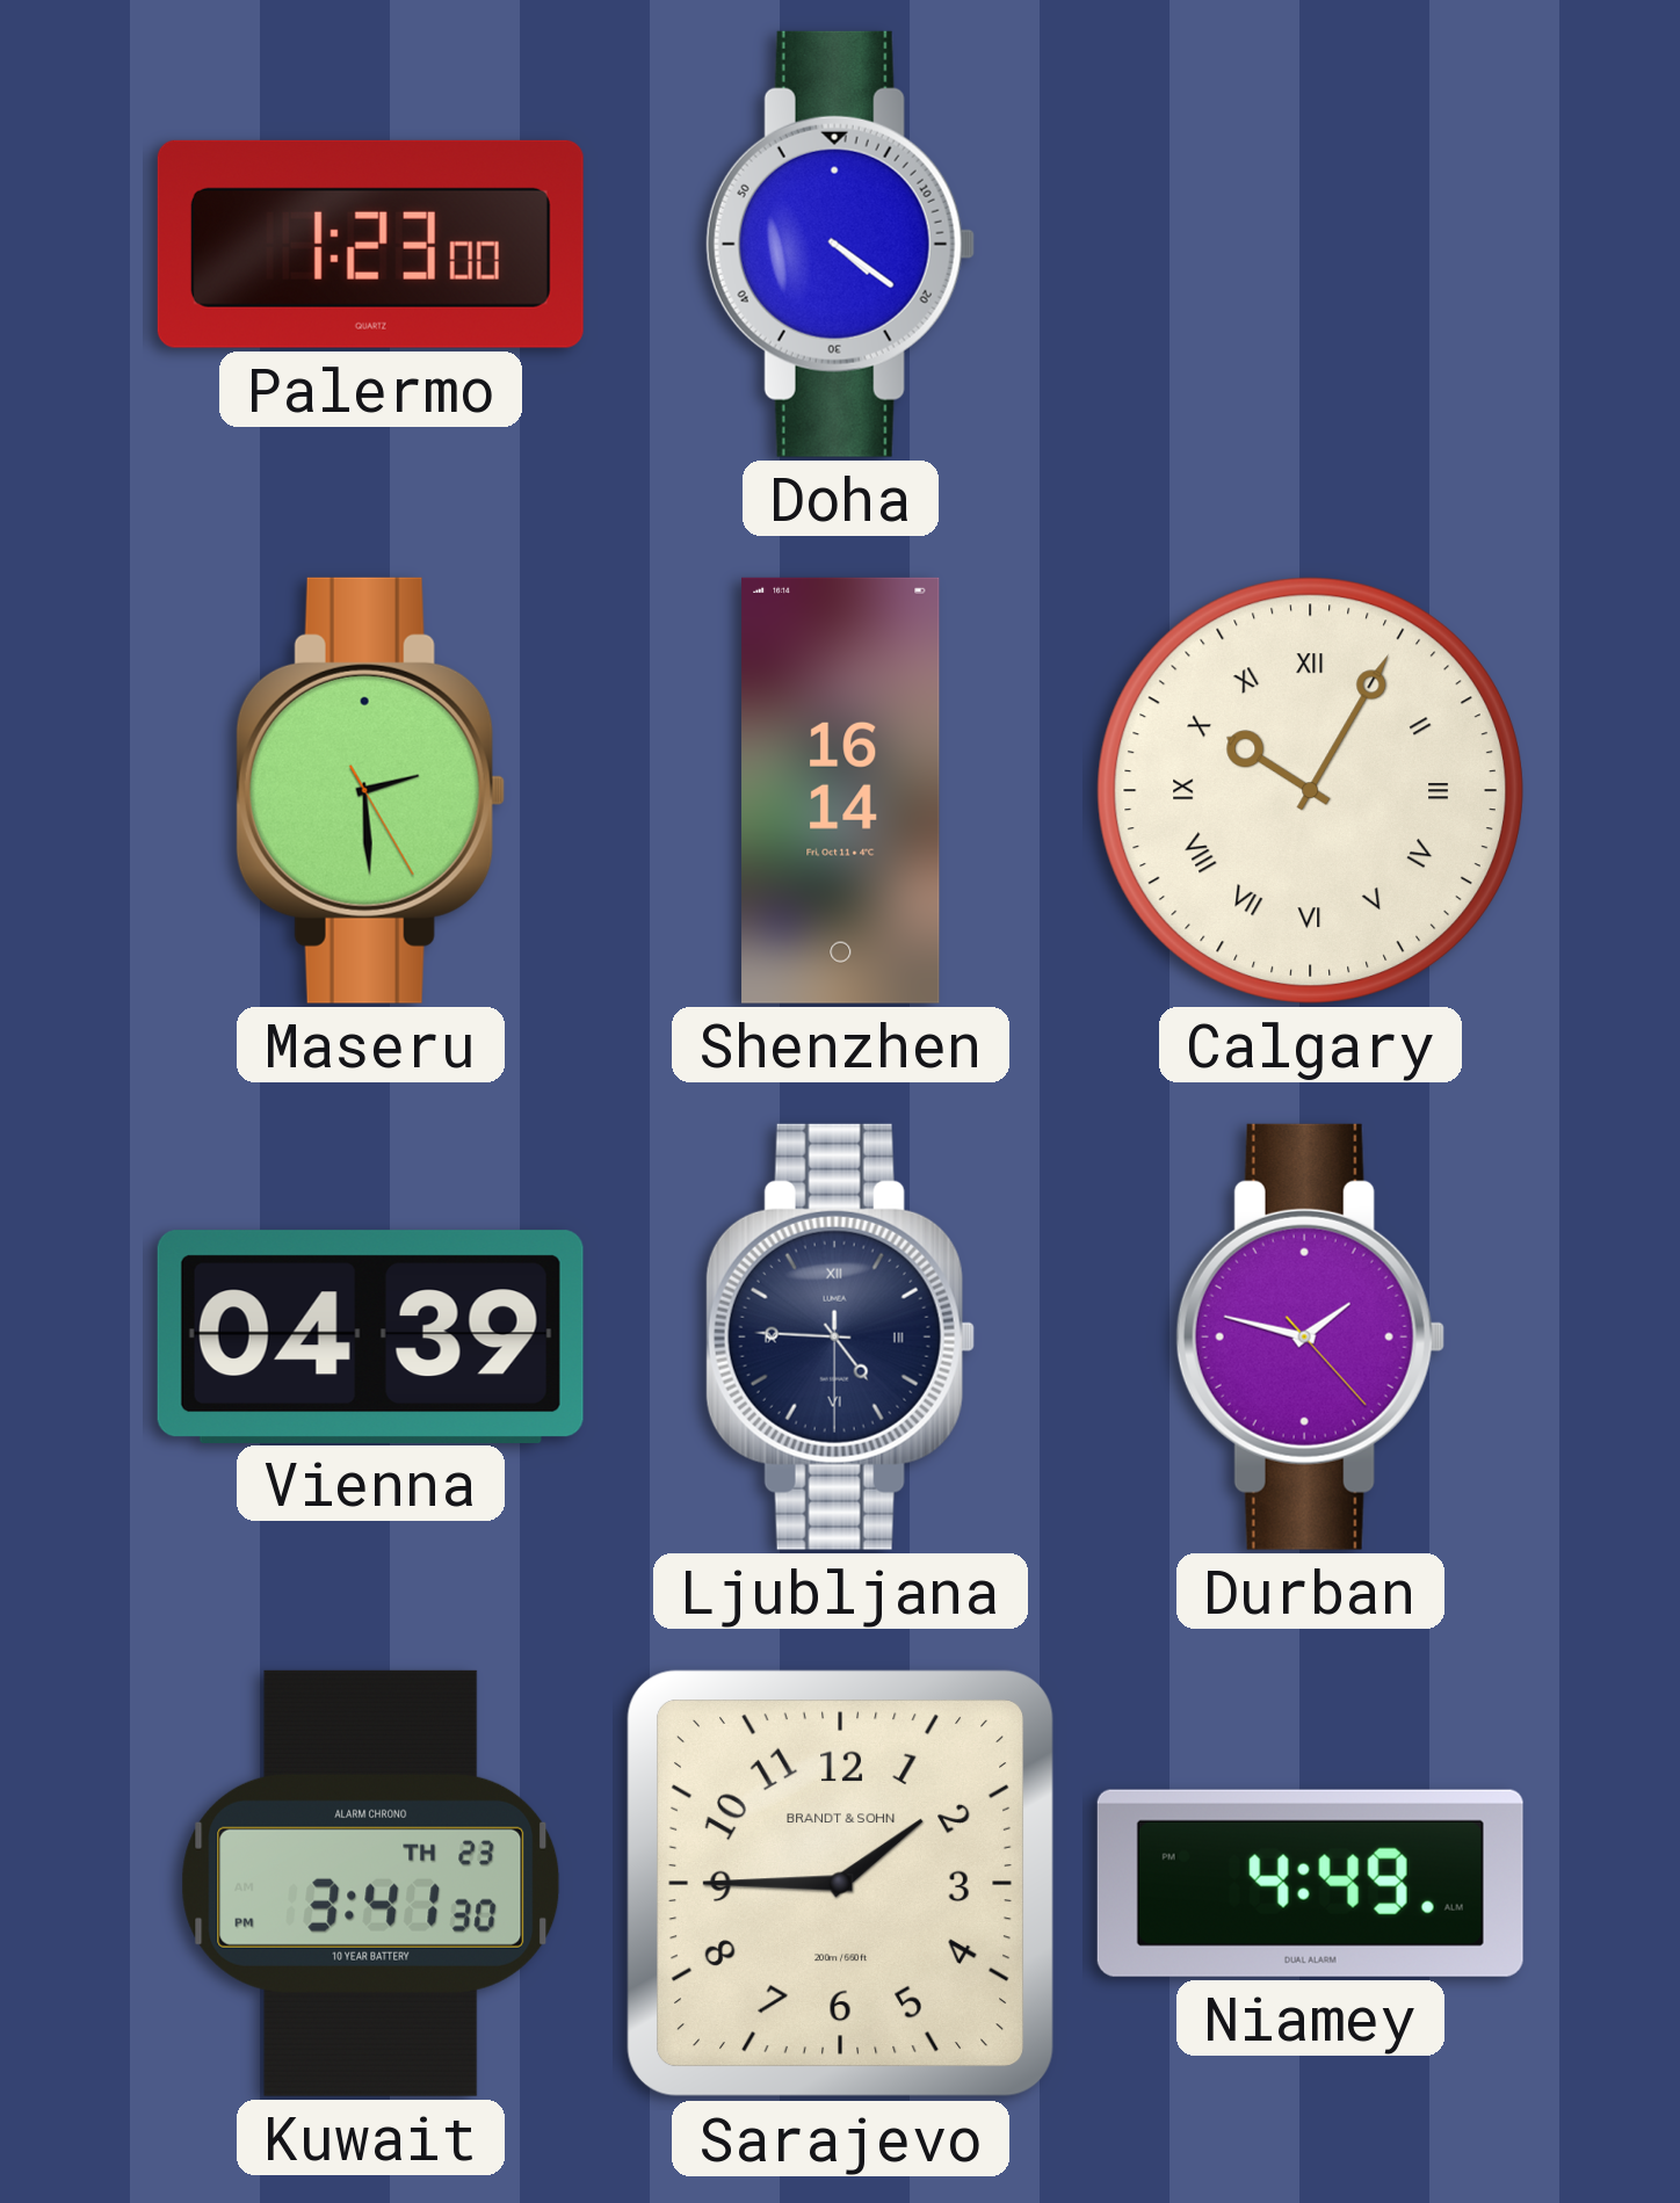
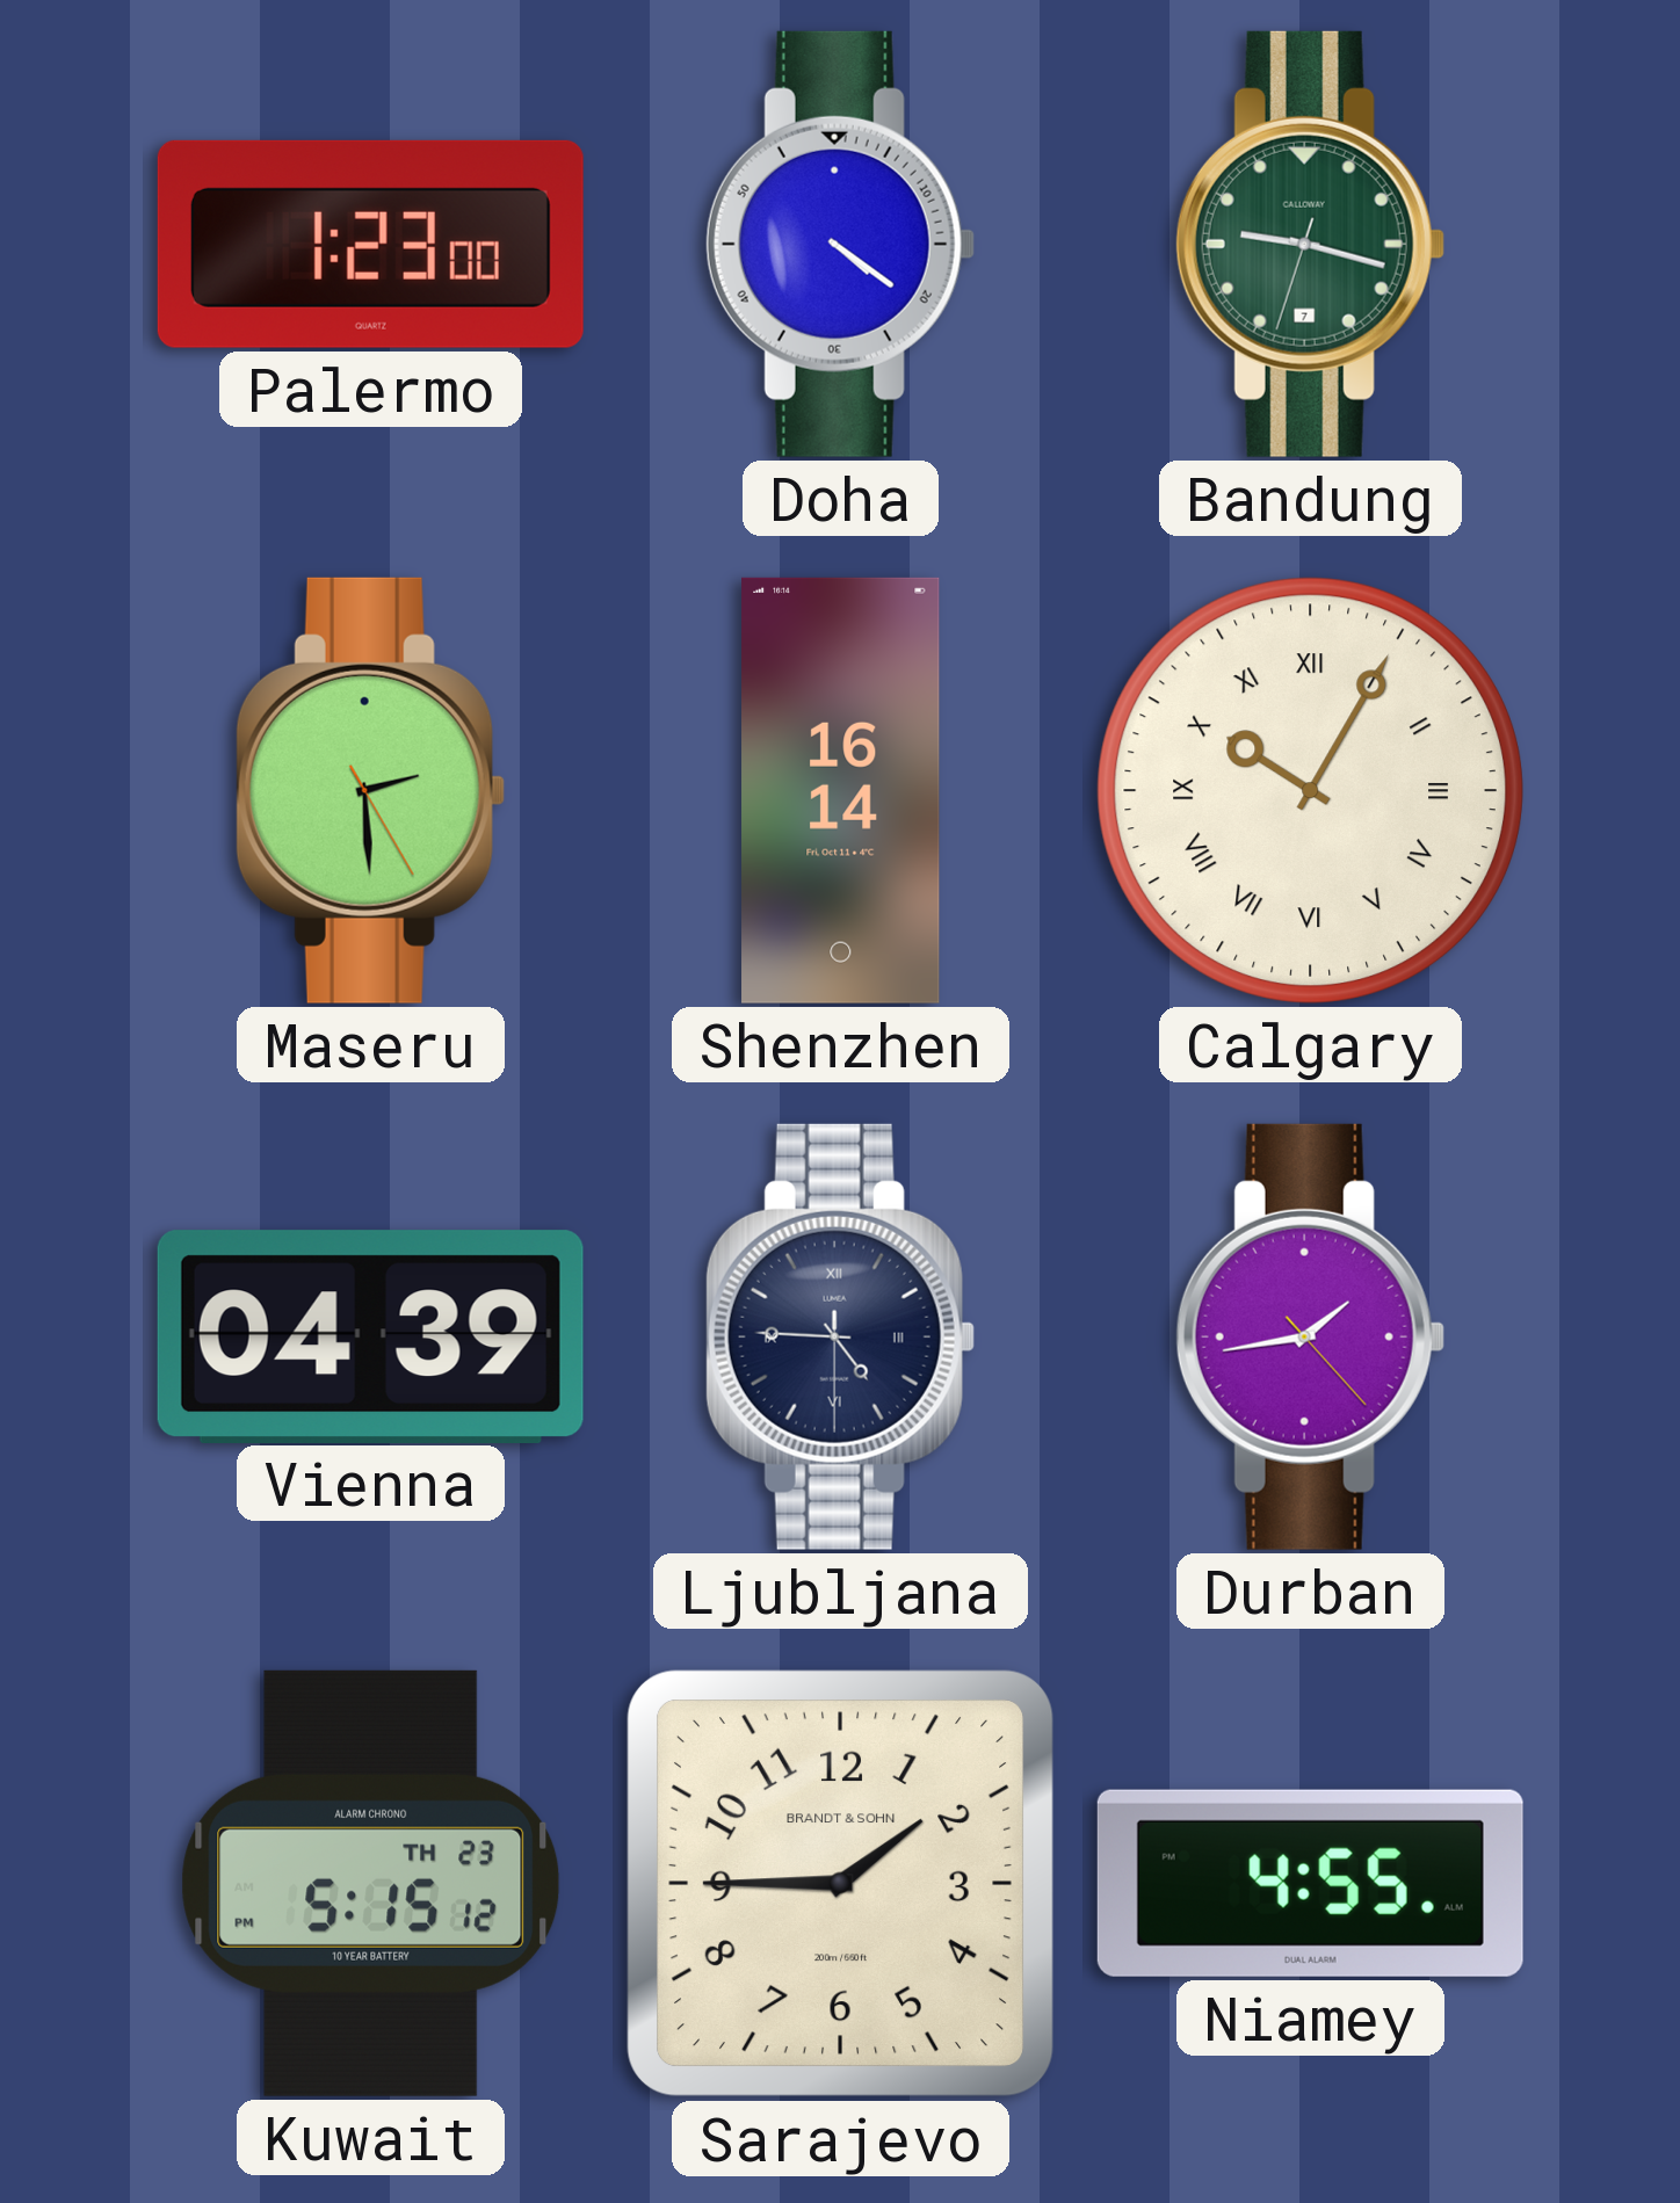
Bandung: none -> 9:17
Durban: 1:47 -> 1:43
Kuwait: 3:41 -> 5:15
Niamey: 4:49 -> 4:55
